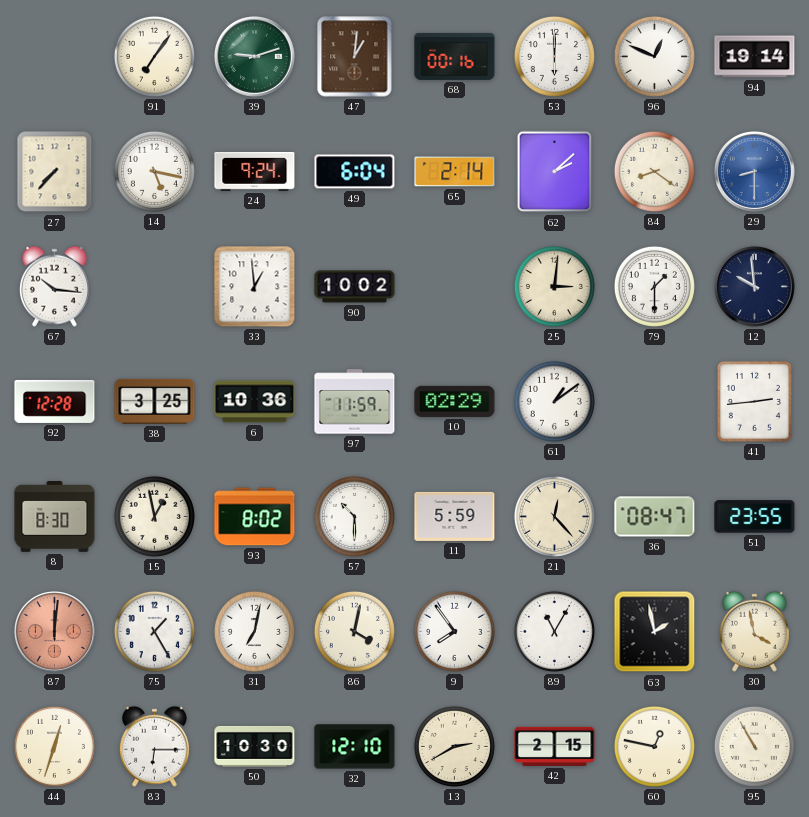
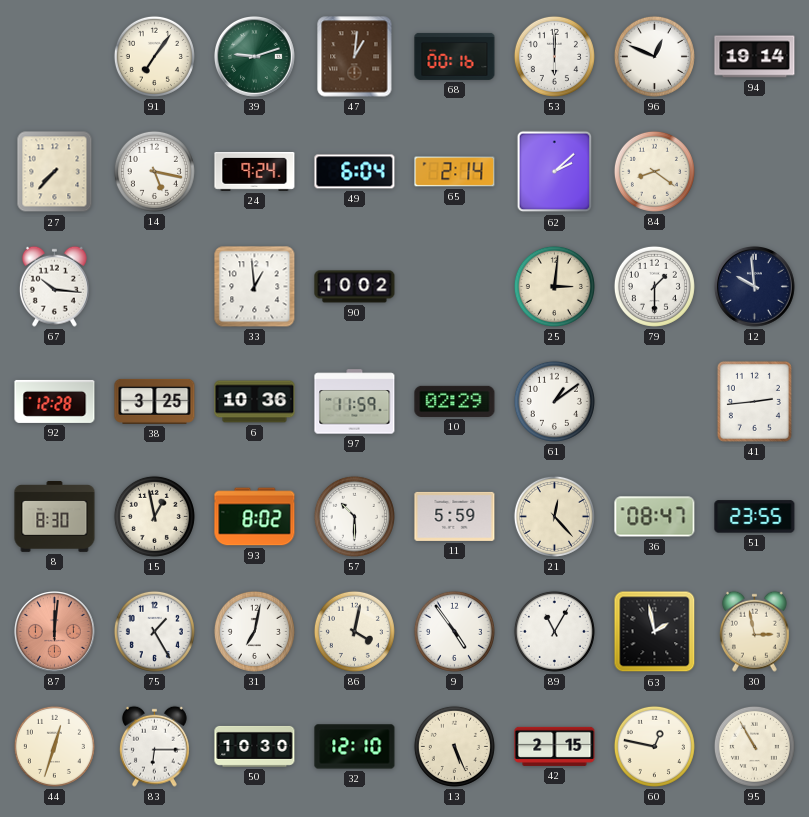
29: 8:30 -> none
9: 7:54 -> 4:54
30: 3:58 -> 2:58
13: 2:40 -> 5:26
